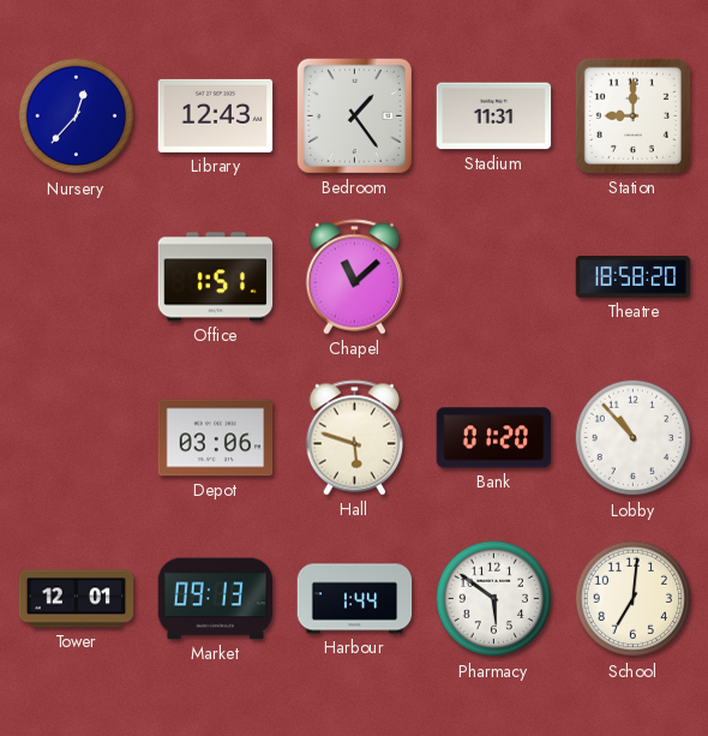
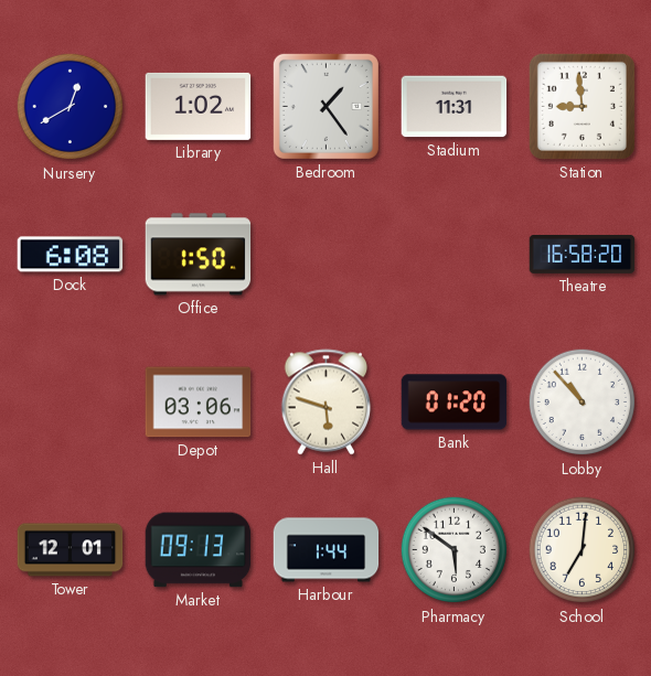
Nursery: 12:37 -> 12:40
Library: 12:43 -> 1:02
Station: 9:00 -> 8:59
Dock: none -> 6:08
Office: 1:51 -> 1:50
Chapel: 11:08 -> none
Theatre: 18:58 -> 16:58
